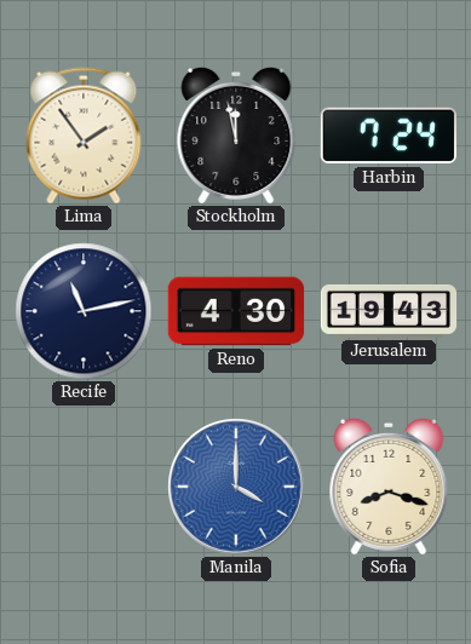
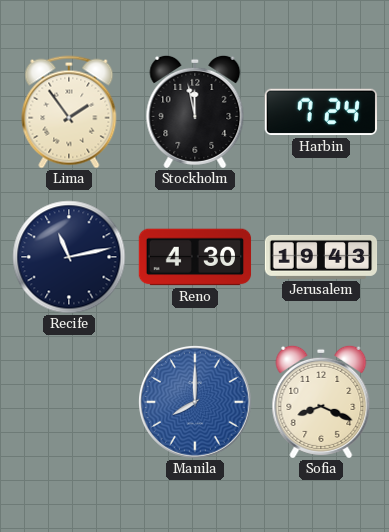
Manila: 4:00 -> 8:00
Sofia: 8:18 -> 8:19
